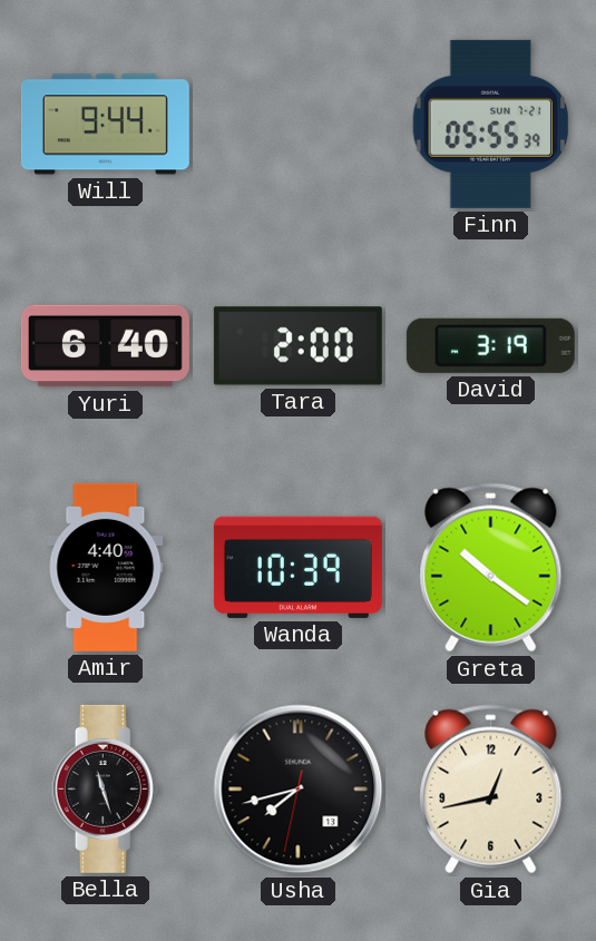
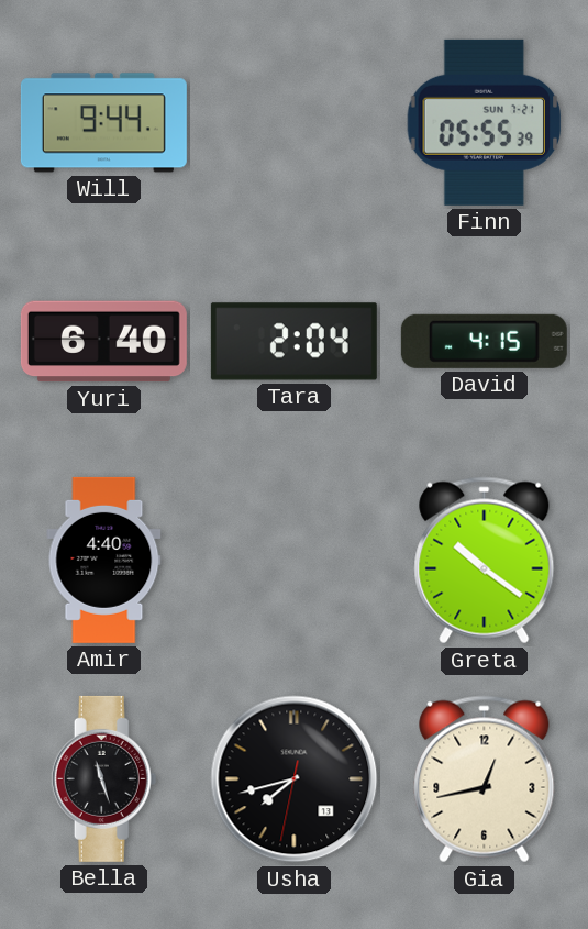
Tara: 2:00 -> 2:04
David: 3:19 -> 4:15
Wanda: 10:39 -> none
